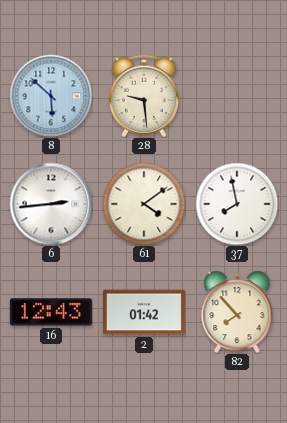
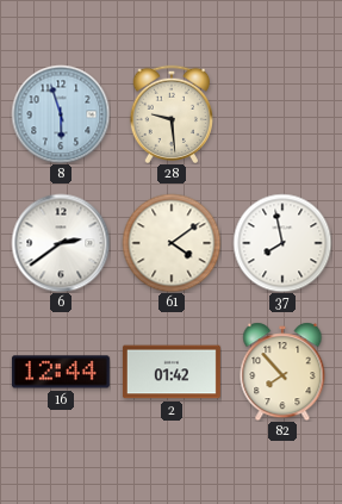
8: 5:52 -> 5:57
6: 2:44 -> 2:39
16: 12:43 -> 12:44
